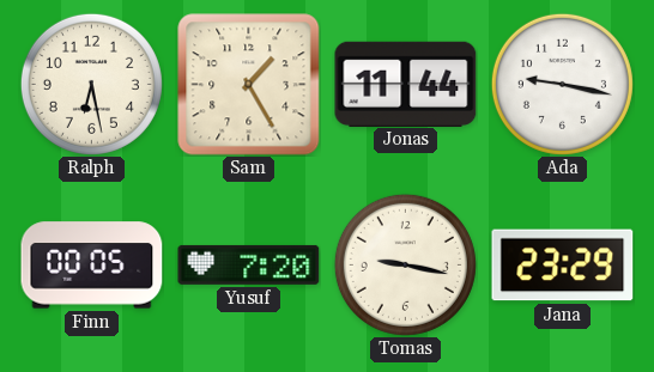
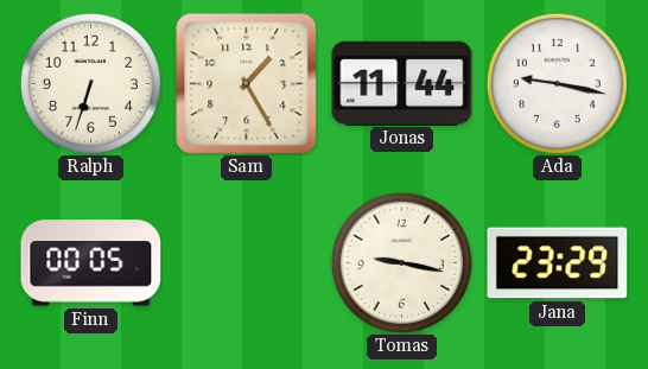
Ralph: 6:28 -> 6:33
Yusuf: 7:20 -> none
